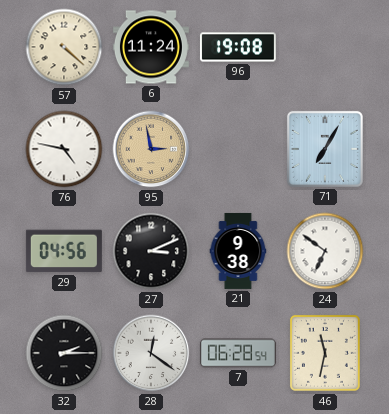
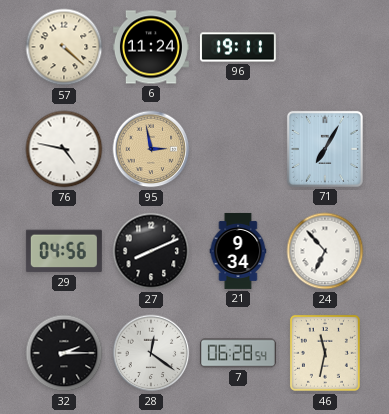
96: 19:08 -> 19:11
27: 3:11 -> 8:11
21: 9:38 -> 9:34
24: 6:51 -> 6:53
